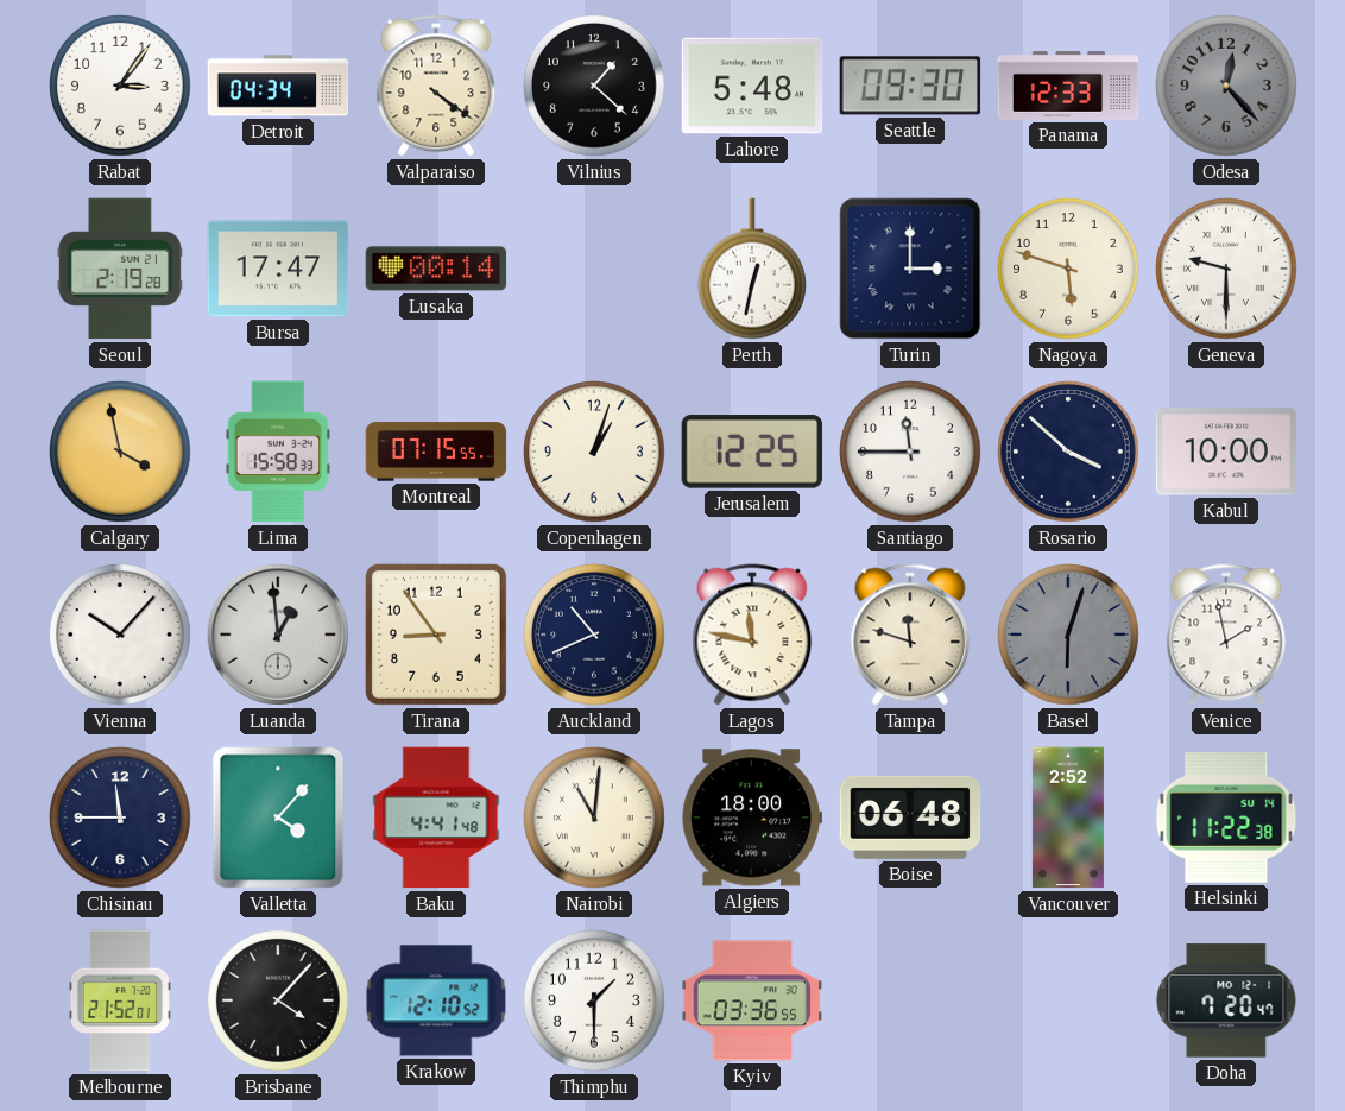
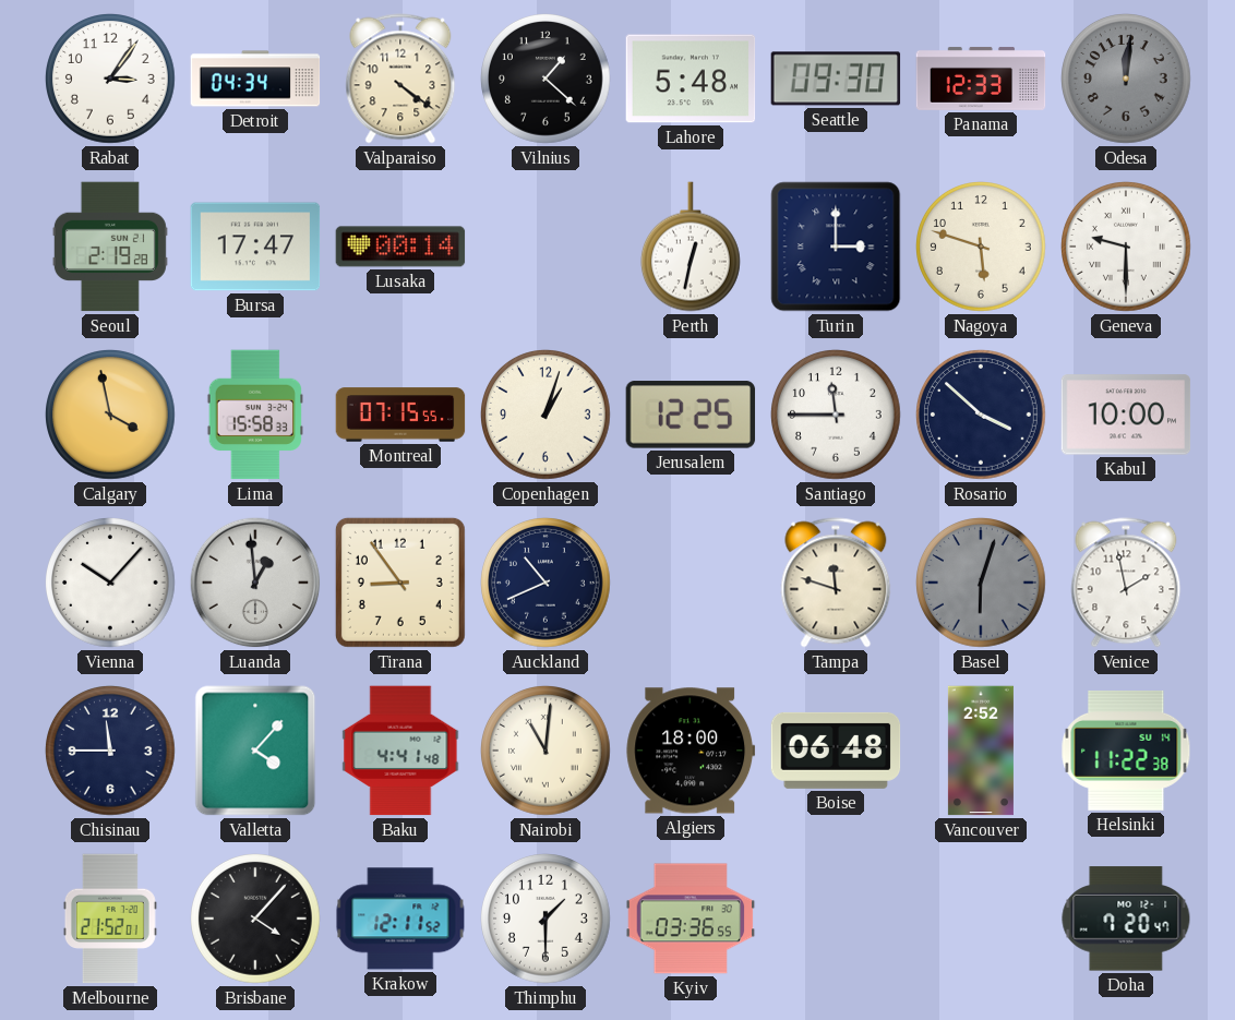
Odesa: 12:23 -> 12:01
Lagos: 11:47 -> none
Krakow: 12:10 -> 12:11
